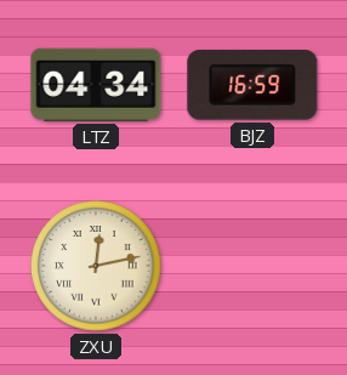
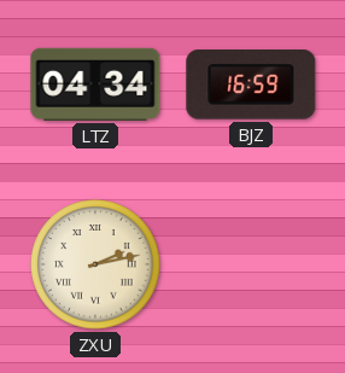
ZXU: 12:13 -> 2:13
